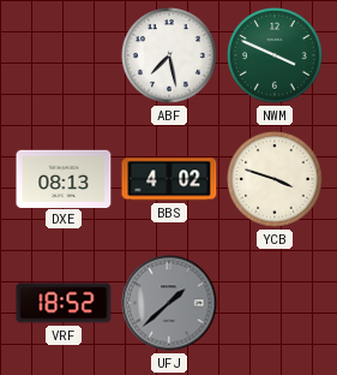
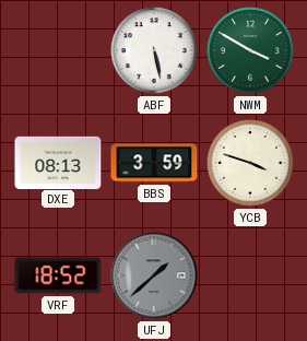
ABF: 7:28 -> 5:28
NWM: 3:49 -> 3:50
BBS: 4:02 -> 3:59
